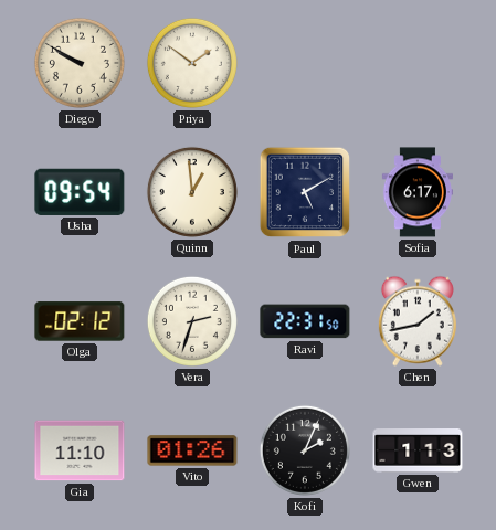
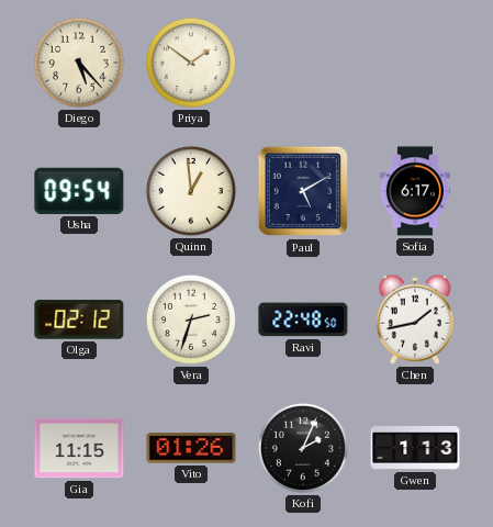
Diego: 9:50 -> 5:23
Ravi: 22:31 -> 22:48
Gia: 11:10 -> 11:15
